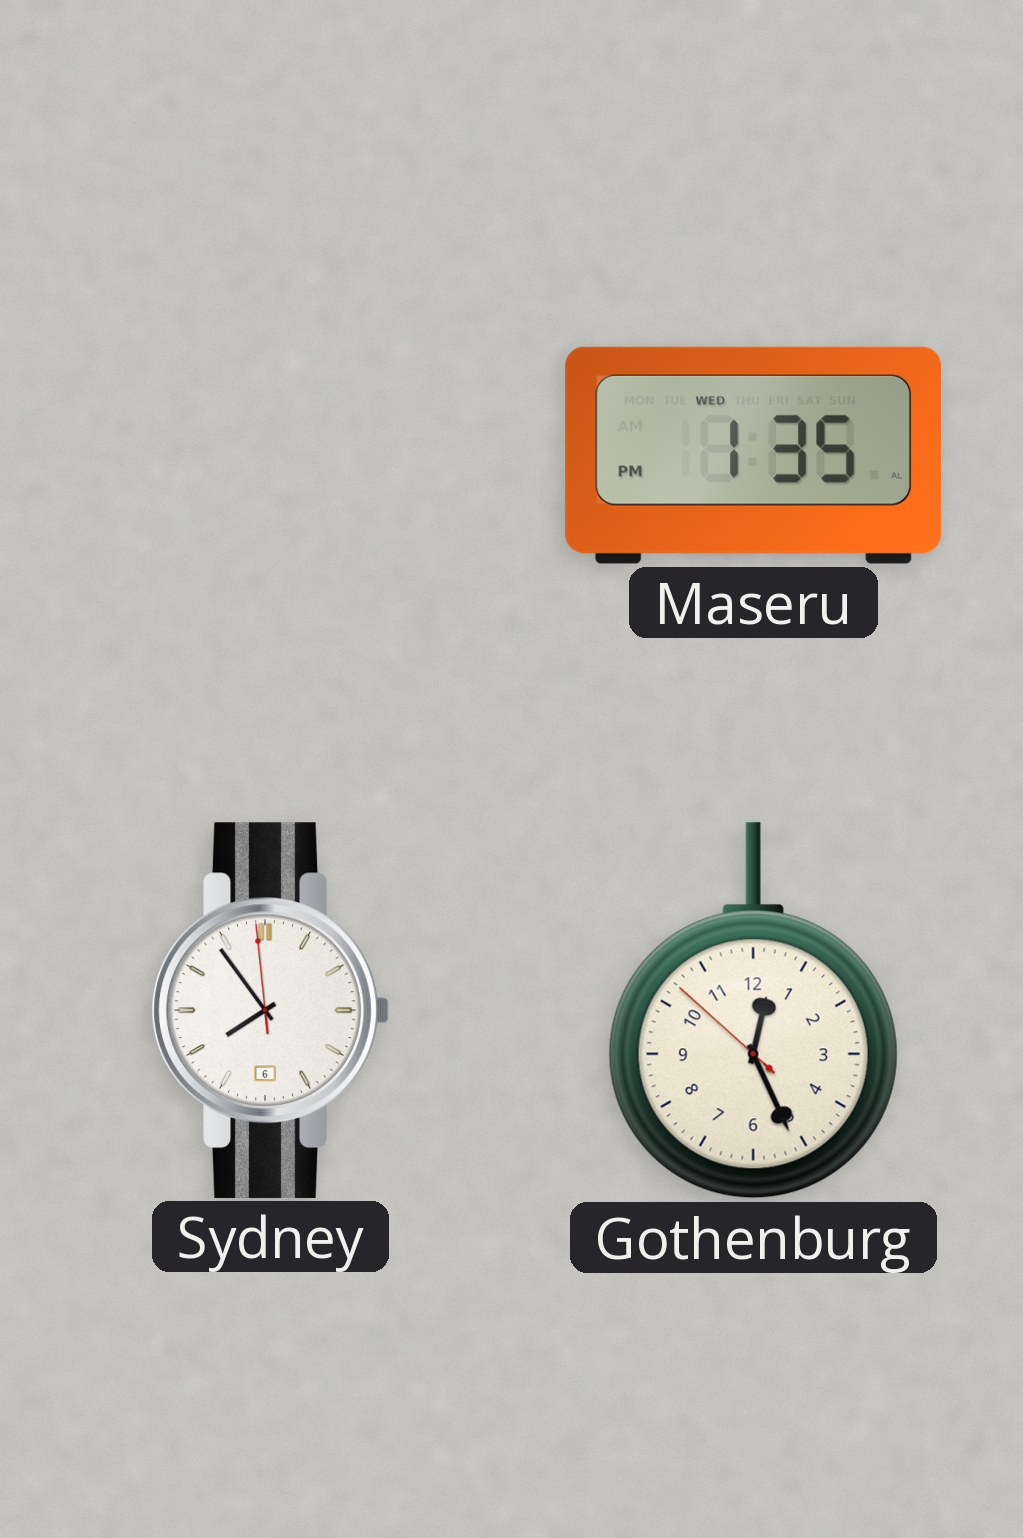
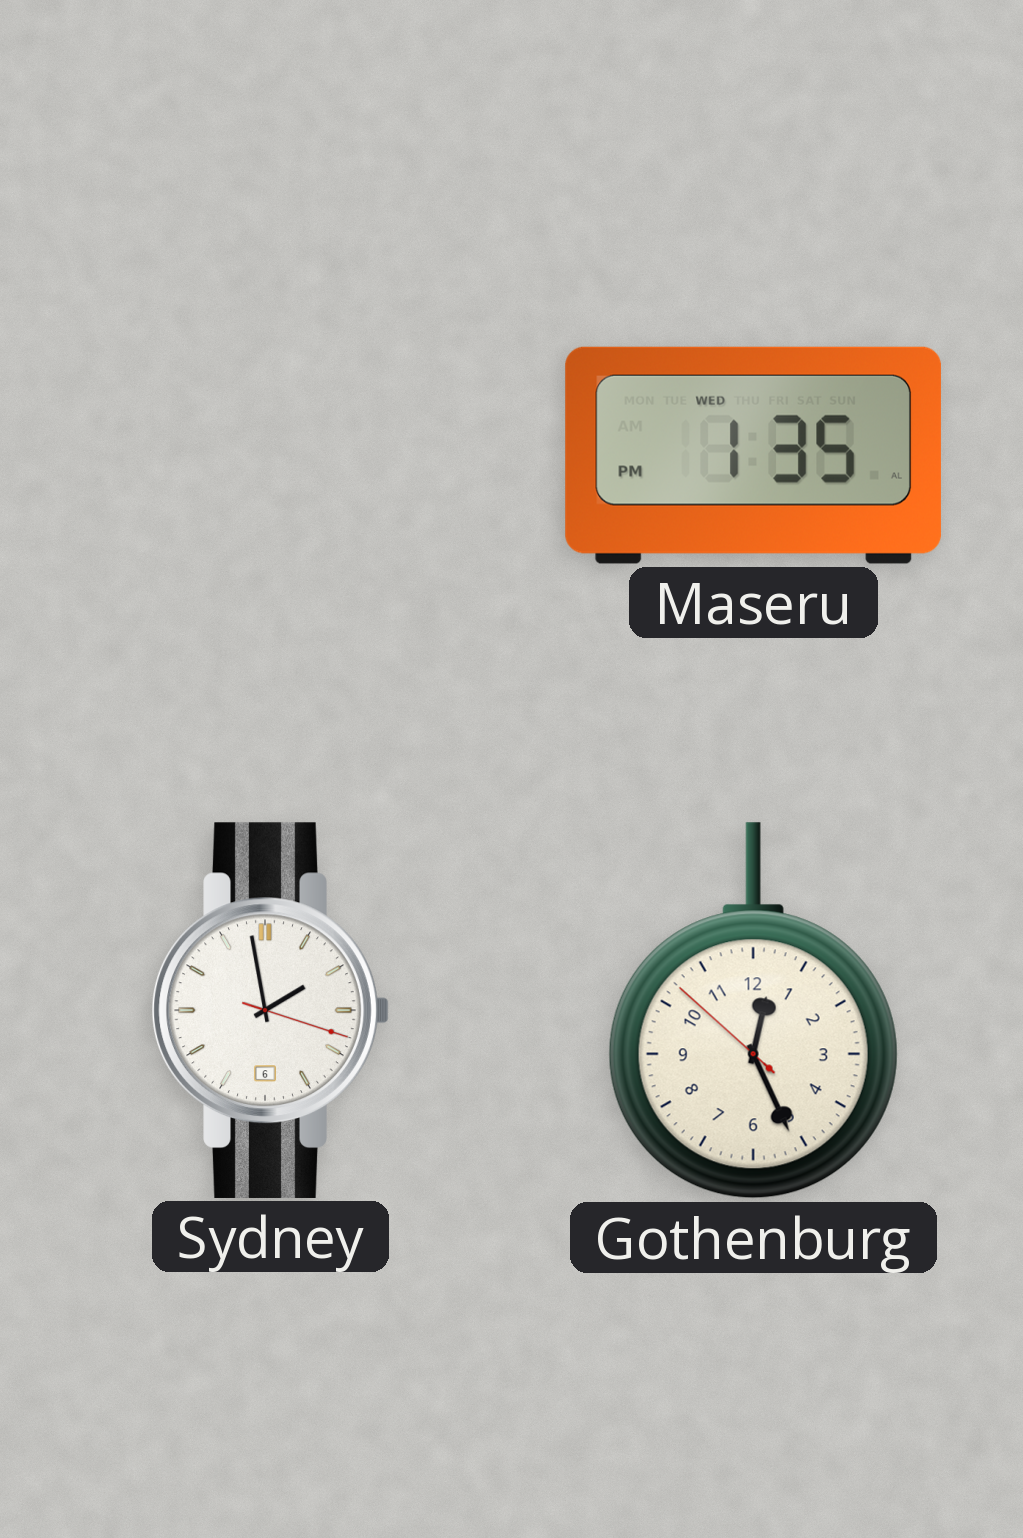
Sydney: 7:53 -> 1:58
